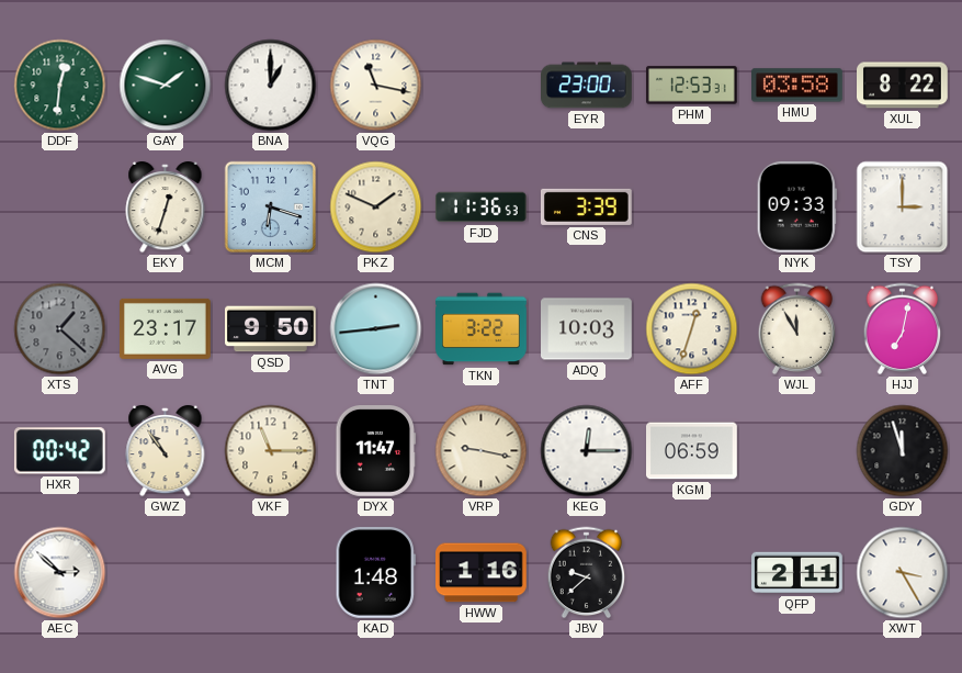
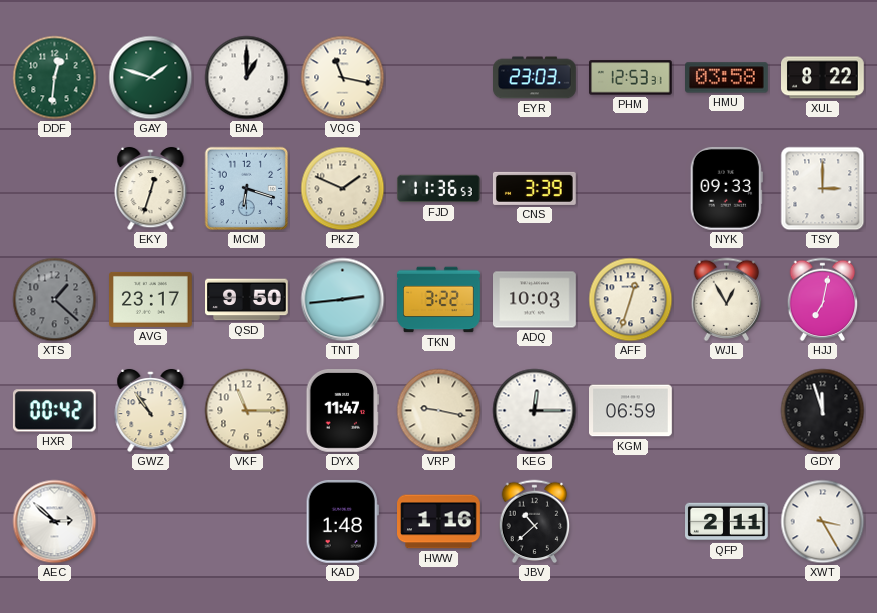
EYR: 23:00 -> 23:03
WJL: 11:55 -> 12:55
JBV: 9:38 -> 10:38
